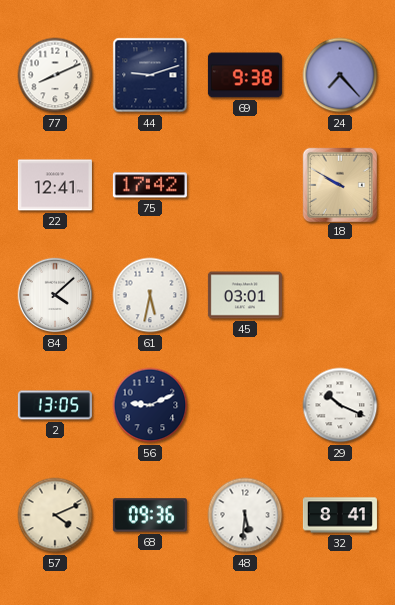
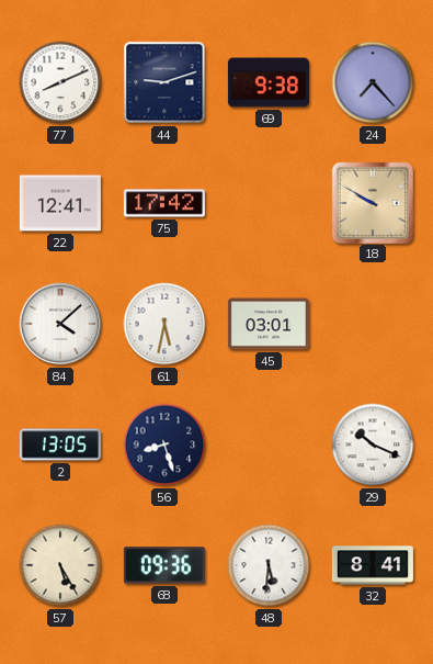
56: 9:11 -> 8:27
57: 4:11 -> 5:25
